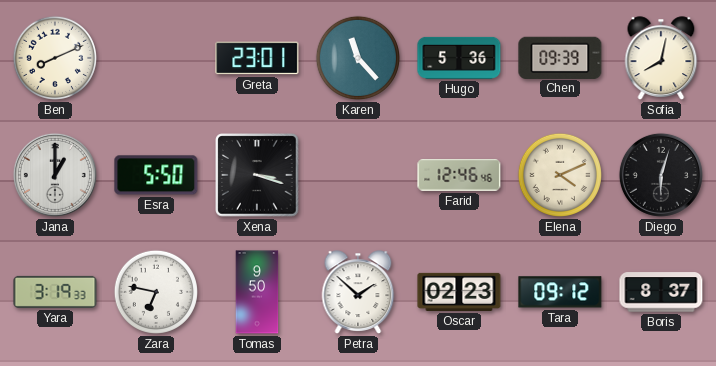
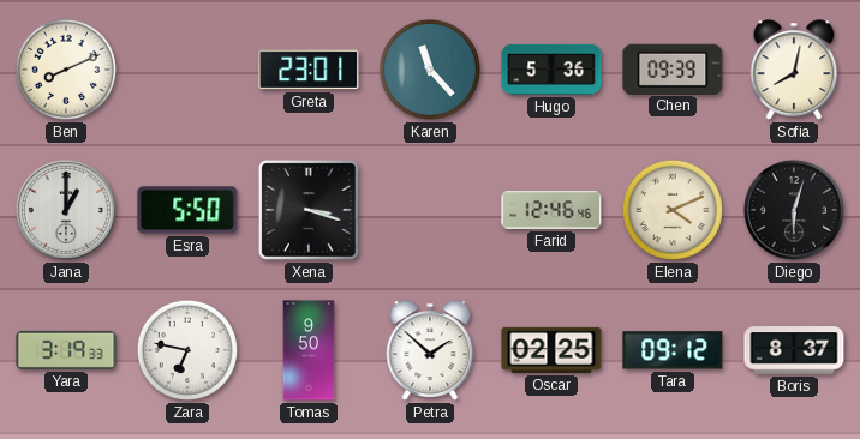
Oscar: 02:23 -> 02:25
